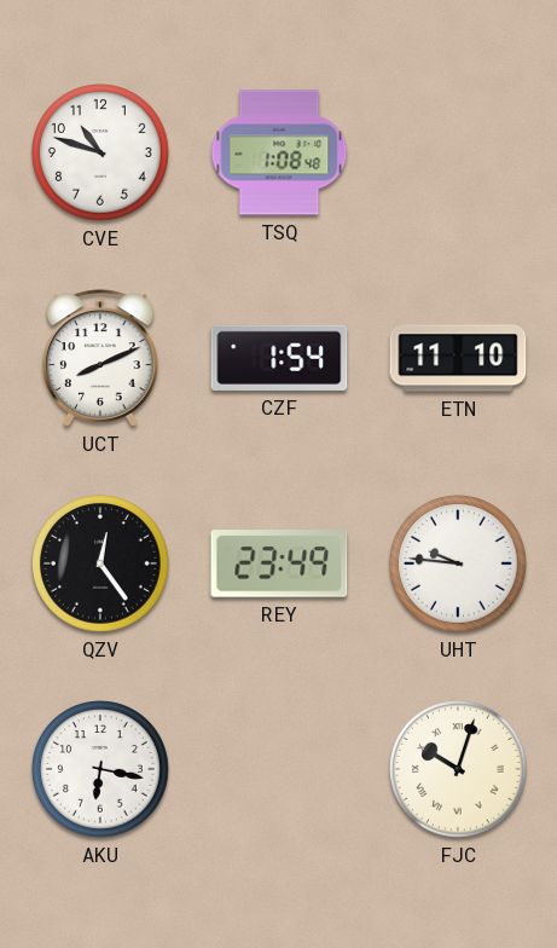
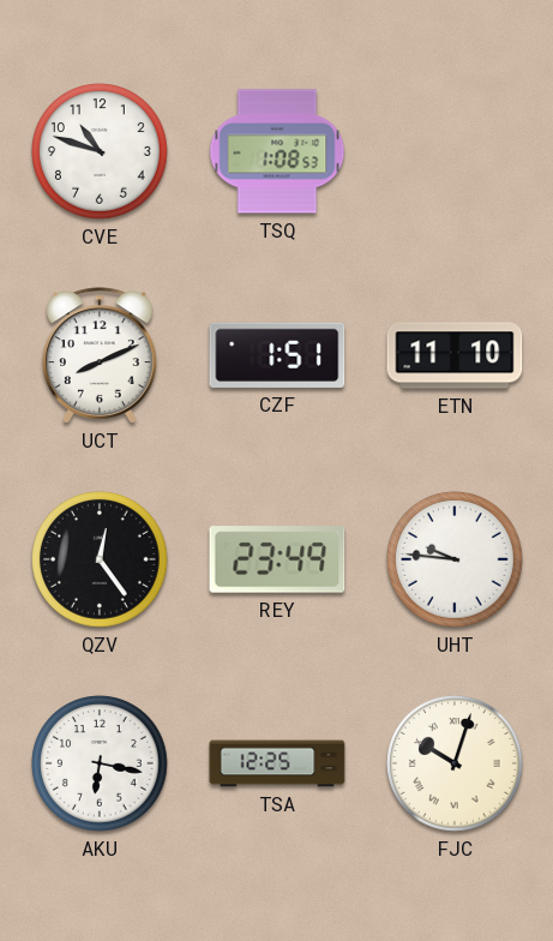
TSQ: 1:08:48 -> 1:08:53
CZF: 1:54 -> 1:51
TSA: none -> 12:25
